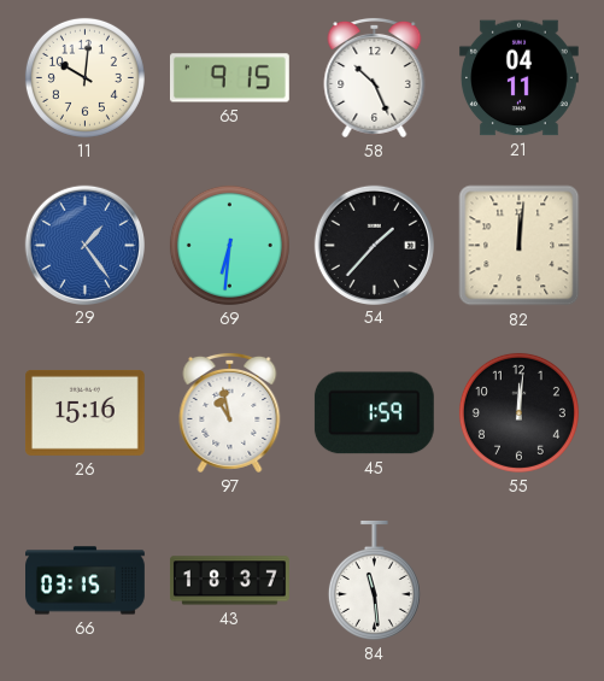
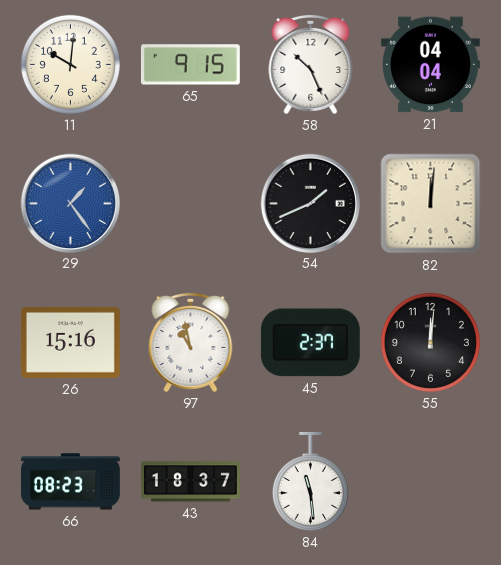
21: 04:11 -> 04:04
69: 6:31 -> none
54: 1:37 -> 1:41
45: 1:59 -> 2:37
66: 03:15 -> 08:23
